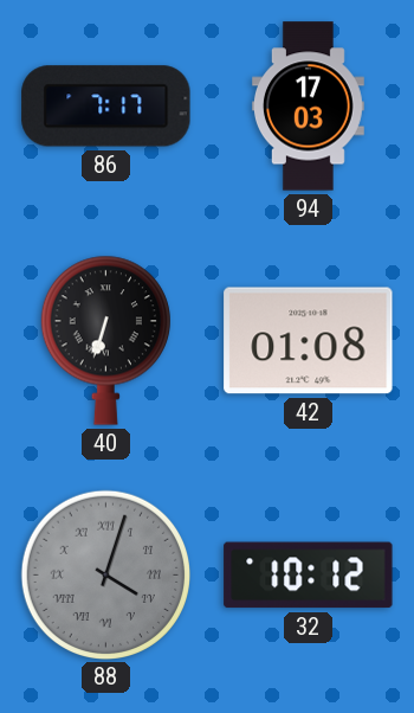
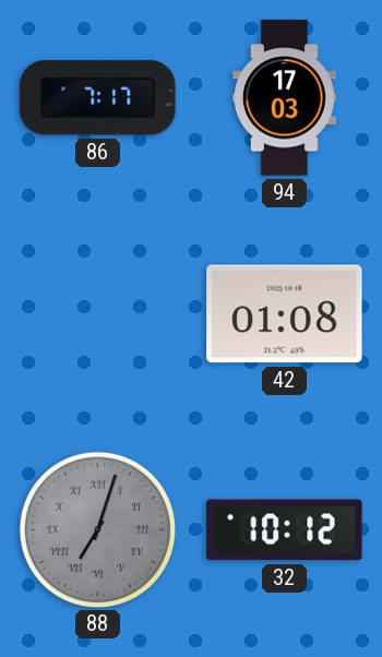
40: 6:33 -> none
88: 4:03 -> 7:03
